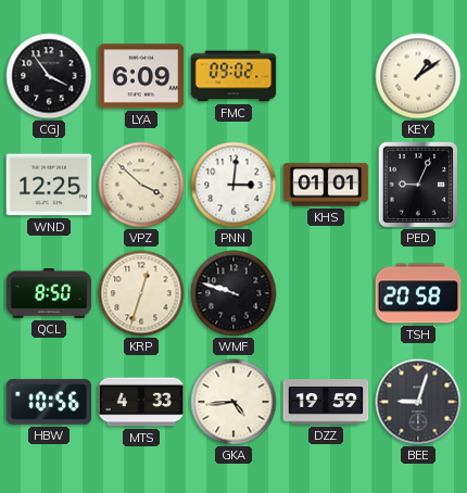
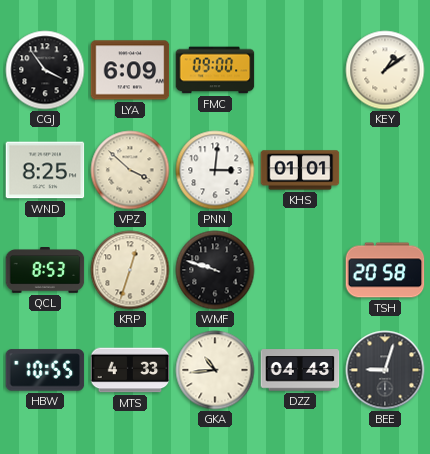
FMC: 09:02 -> 09:00
WND: 12:25 -> 8:25
PED: 9:04 -> none
QCL: 8:50 -> 8:53
HBW: 10:56 -> 10:55
GKA: 4:44 -> 10:44
DZZ: 19:59 -> 04:43
